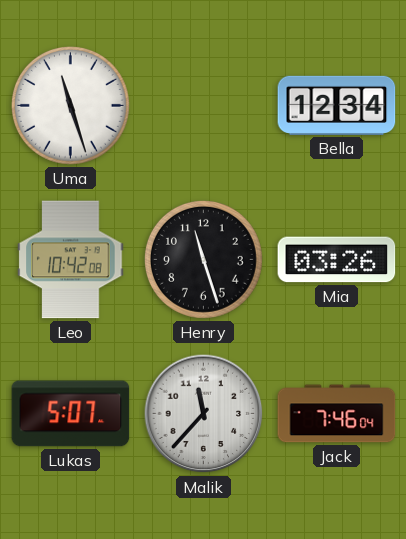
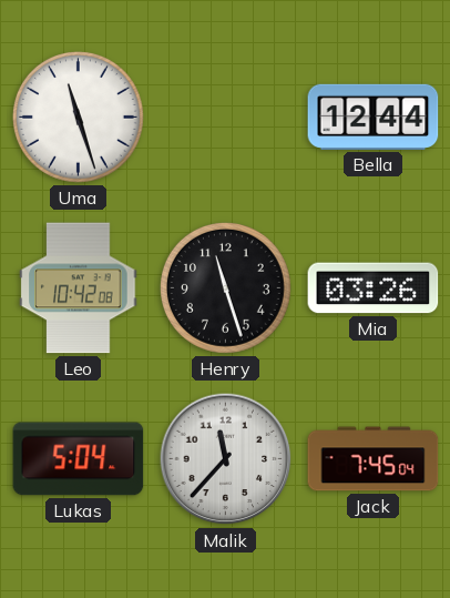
Bella: 12:34 -> 12:44
Lukas: 5:07 -> 5:04
Jack: 7:46 -> 7:45
